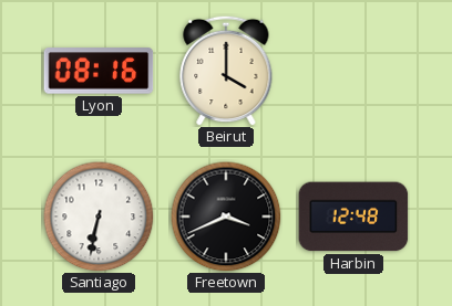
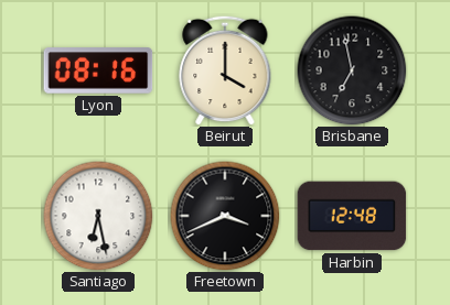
Brisbane: none -> 6:58
Santiago: 6:32 -> 6:28
